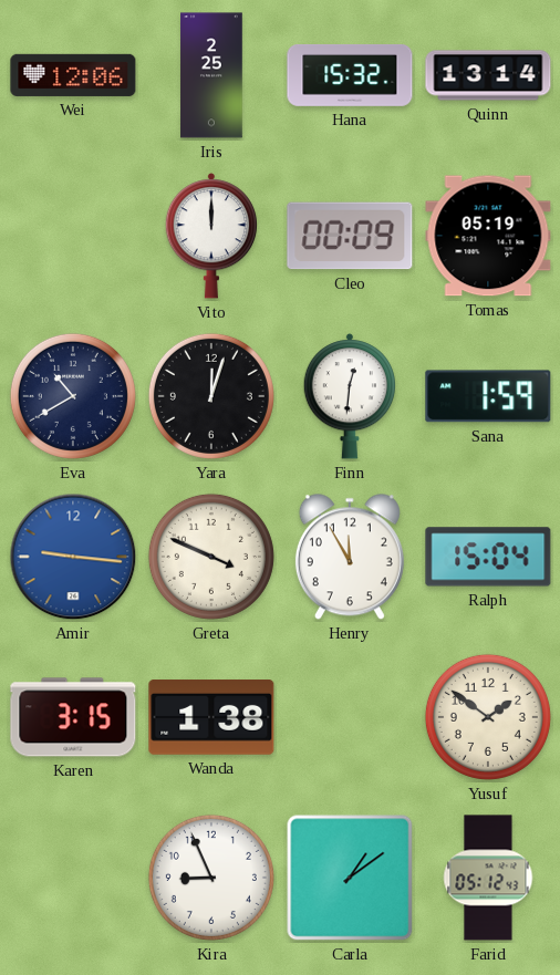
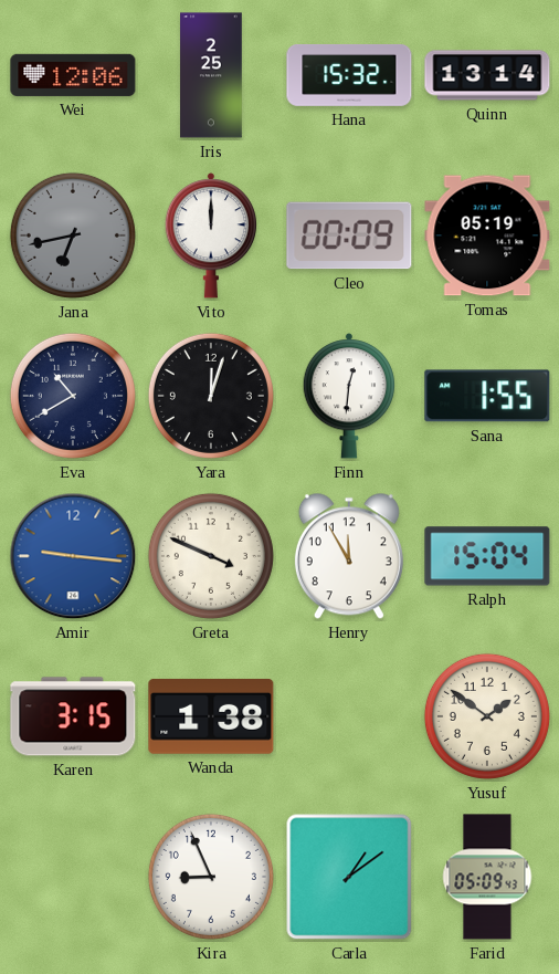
Jana: none -> 6:43
Sana: 1:59 -> 1:55
Farid: 05:12 -> 05:09
